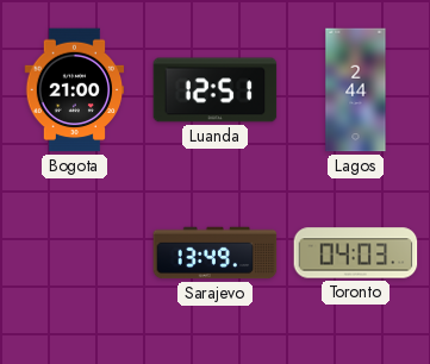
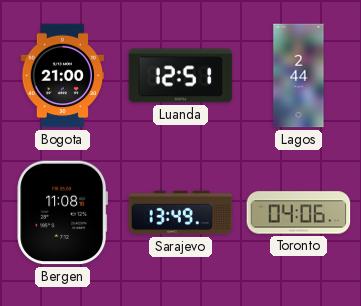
Bergen: none -> 11:08
Toronto: 04:03 -> 04:06
